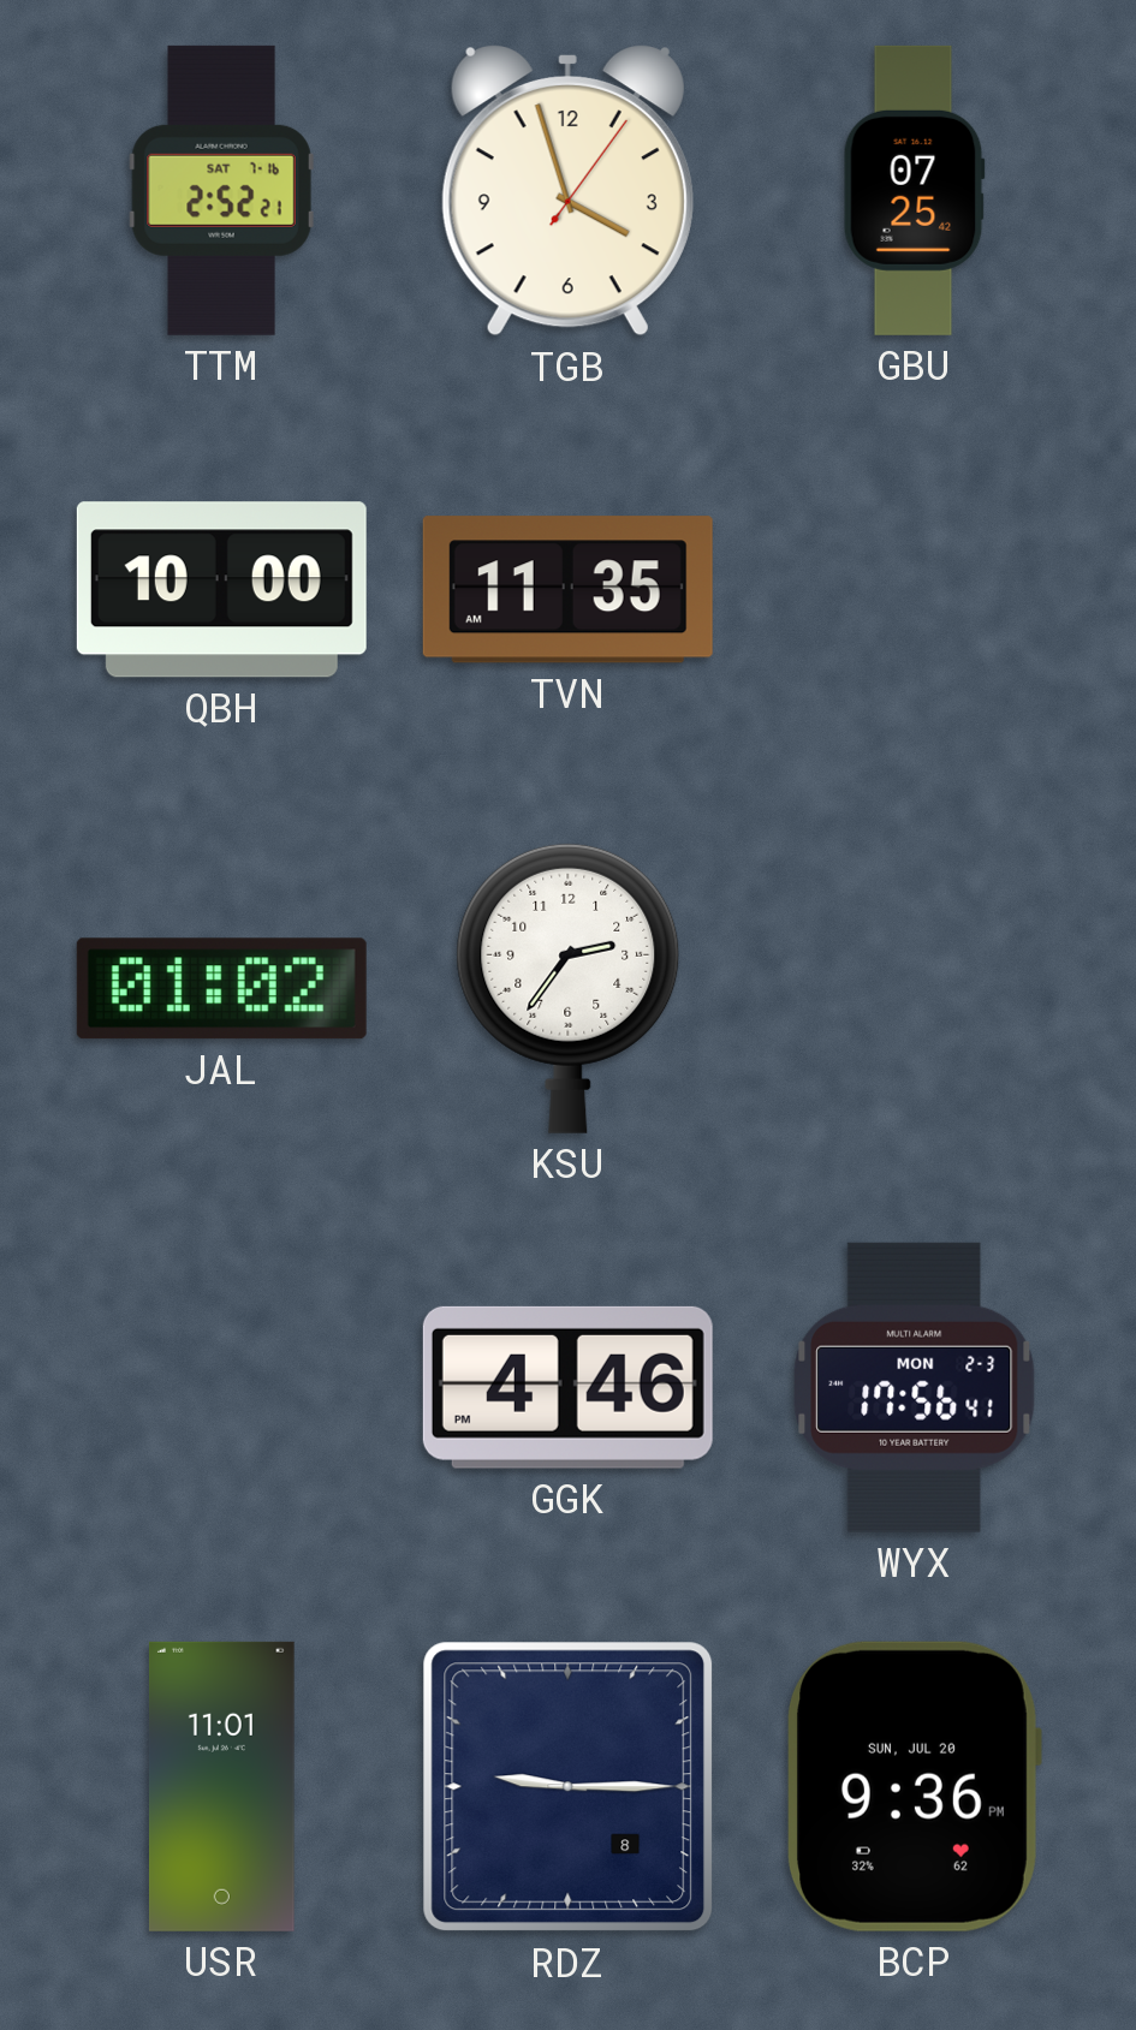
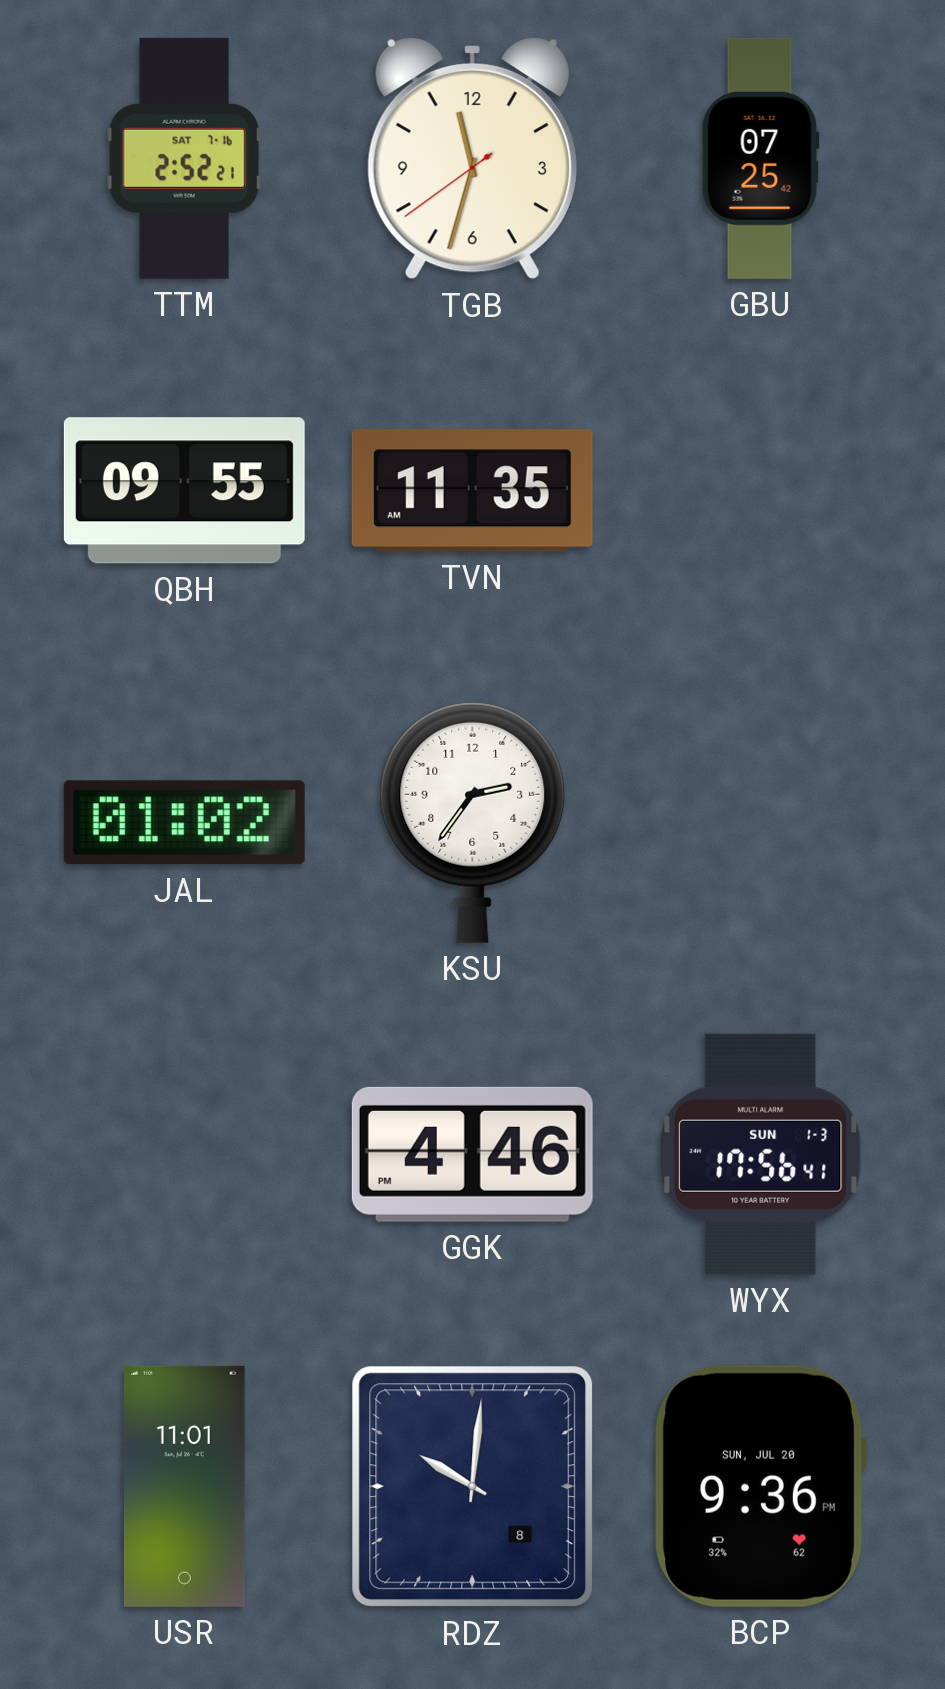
TGB: 3:57 -> 11:32
QBH: 10:00 -> 09:55
WYX date: MON 2-3 -> SUN 1-3
RDZ: 9:15 -> 10:01
